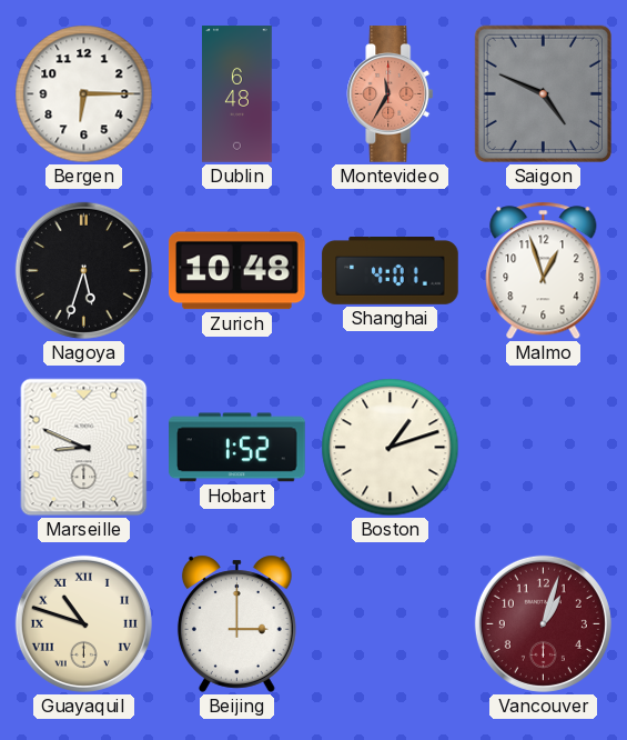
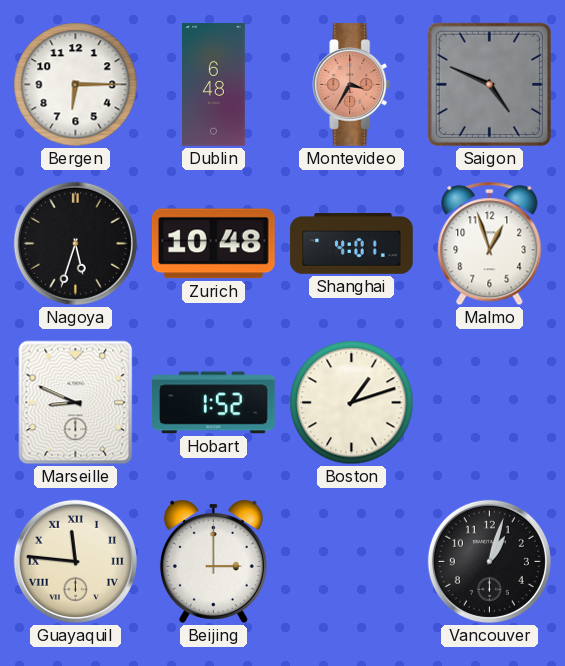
Montevideo: 11:35 -> 3:35
Guayaquil: 10:48 -> 11:46
Vancouver dial: burgundy -> black
